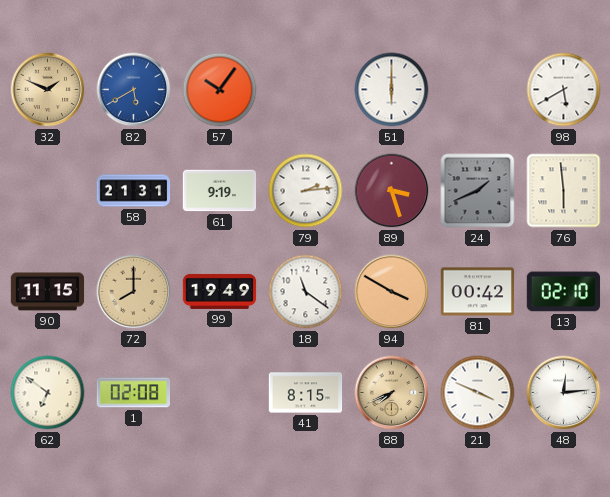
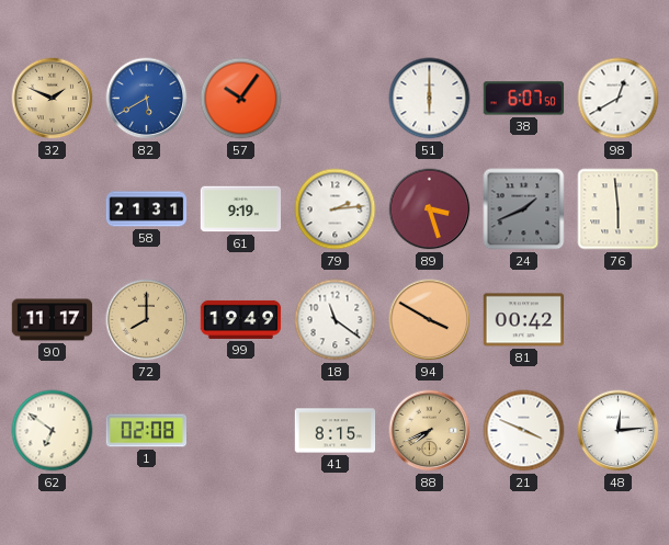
38: none -> 6:07
98: 5:40 -> 12:40
90: 11:15 -> 11:17
13: 02:10 -> none
